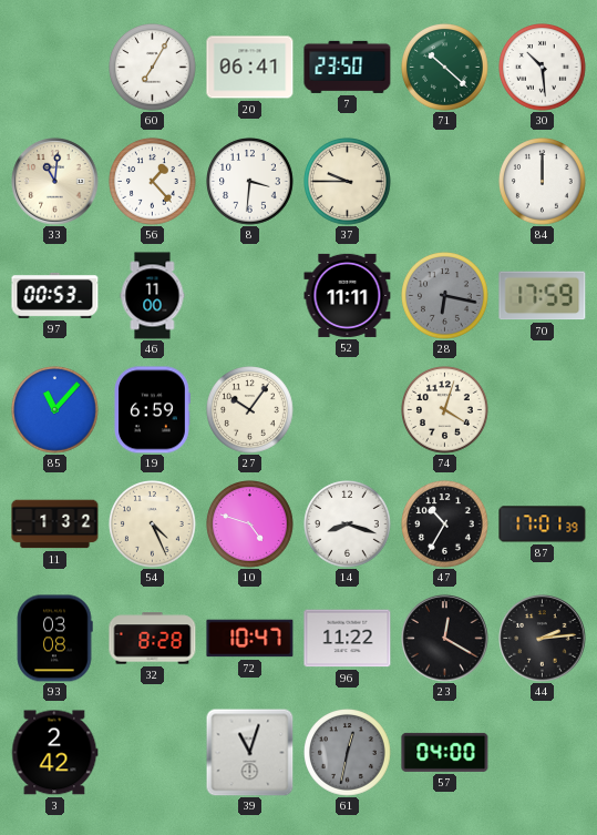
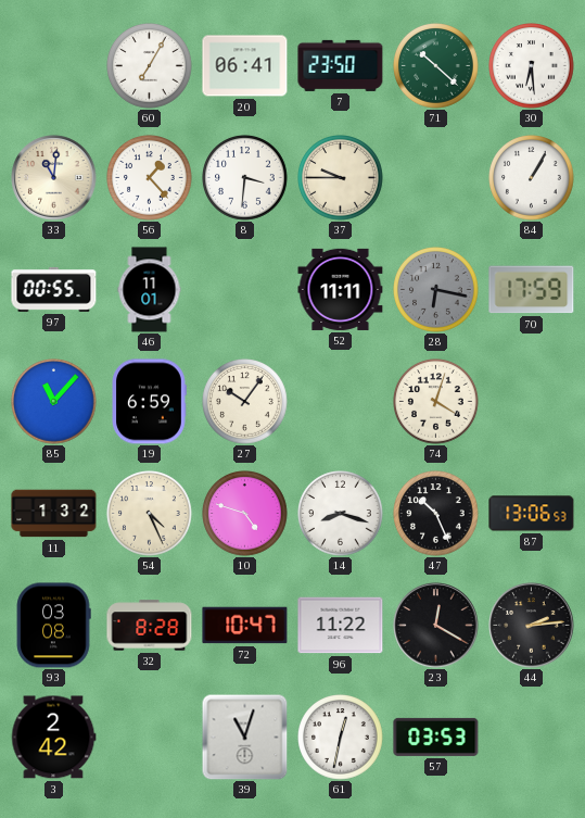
30: 10:29 -> 6:29
84: 12:00 -> 1:05
97: 00:53 -> 00:55
46: 11:00 -> 11:01
47: 10:35 -> 10:26
87: 17:01 -> 13:06
61 dial: grey -> white
57: 04:00 -> 03:53
